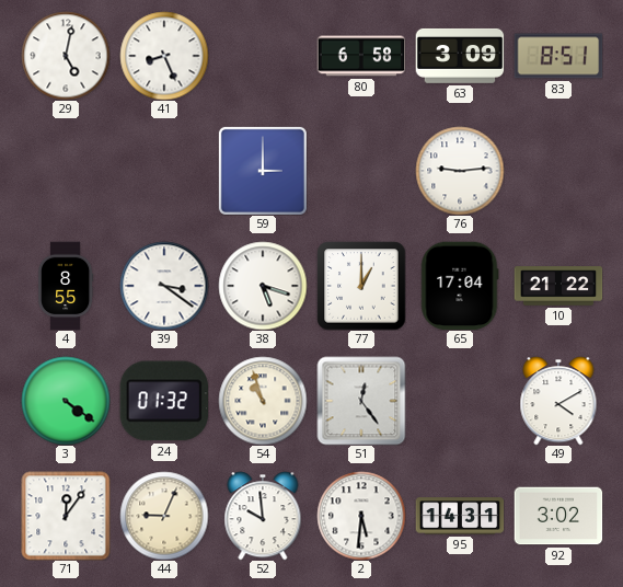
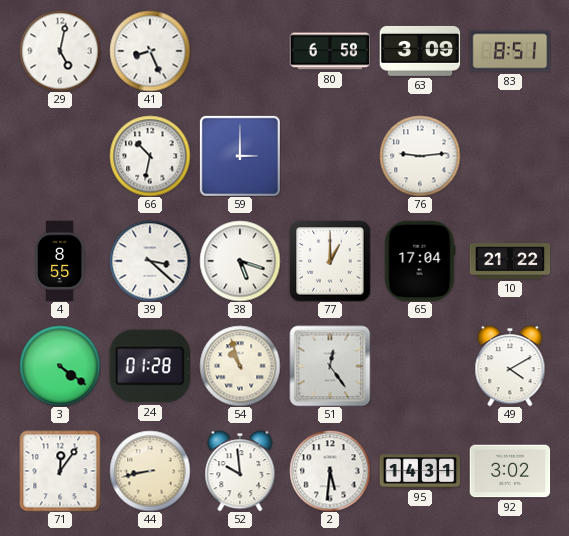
66: none -> 10:32
39: 3:21 -> 3:22
24: 01:32 -> 01:28
44: 9:04 -> 8:43
